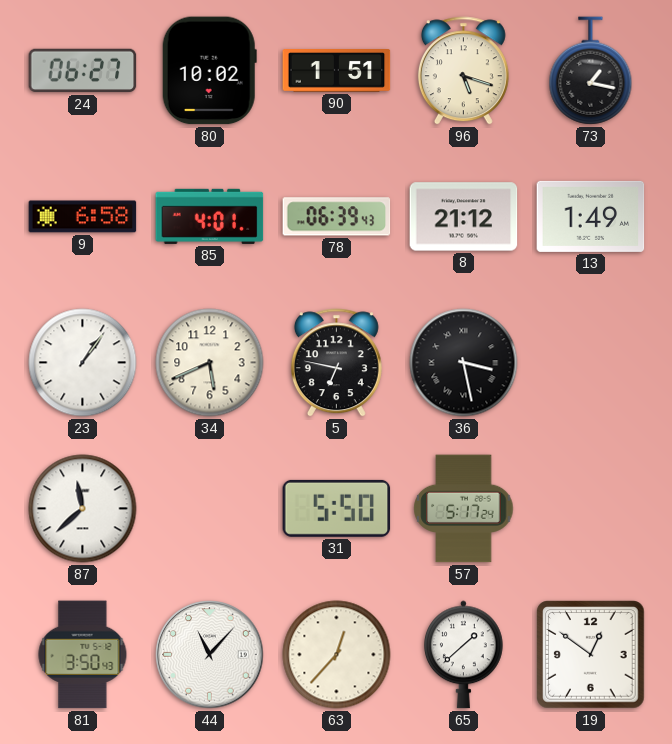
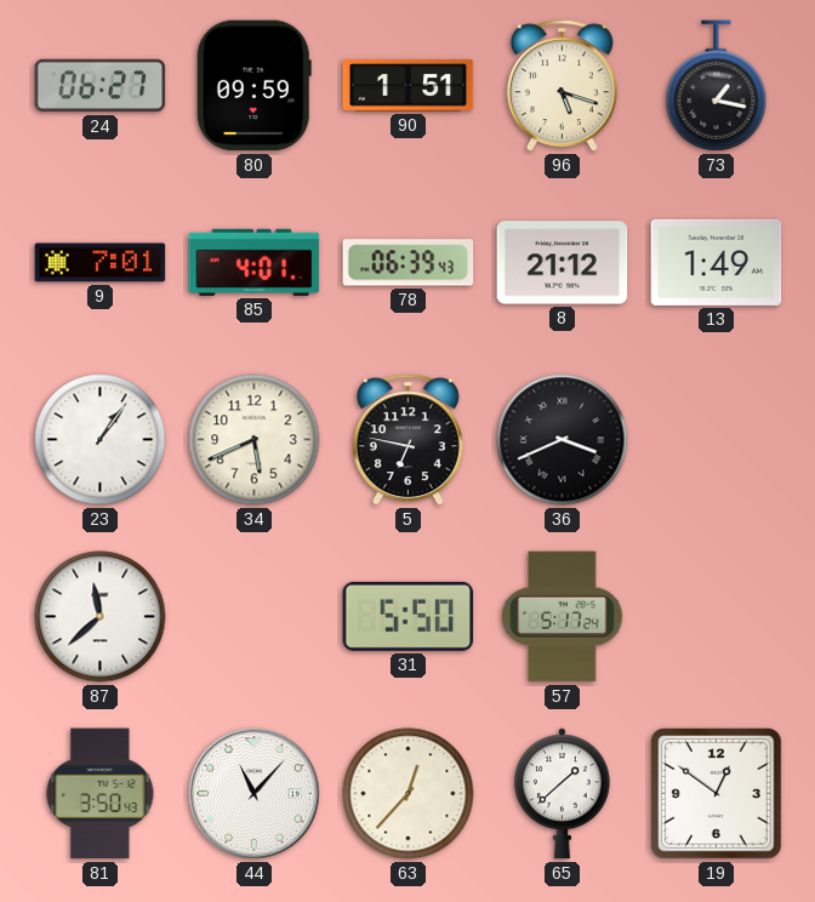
80: 10:02 -> 09:59
9: 6:58 -> 7:01
36: 3:28 -> 3:41
